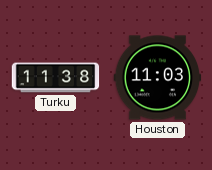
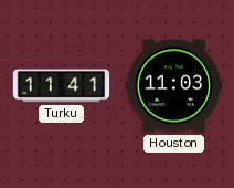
Turku: 11:38 -> 11:41
